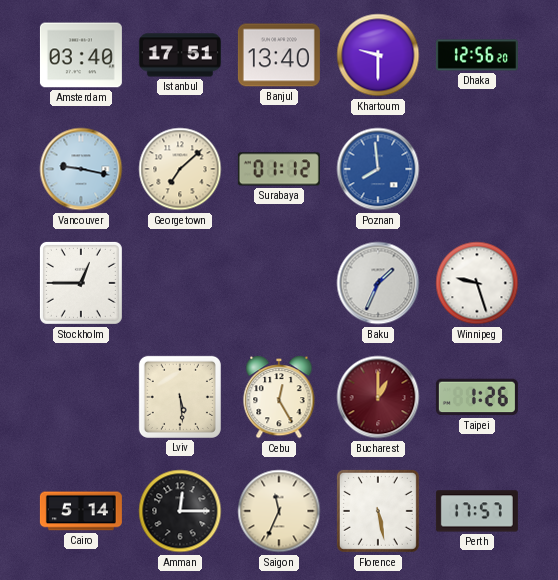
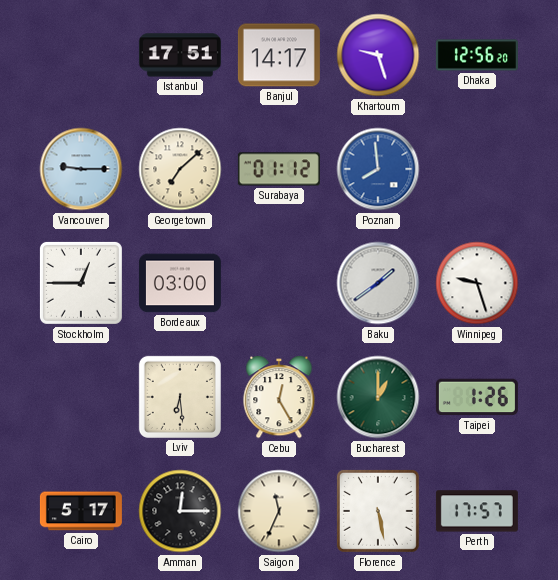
Amsterdam: 03:40 -> none
Banjul: 13:40 -> 14:17
Khartoum: 9:30 -> 9:27
Vancouver: 9:17 -> 9:15
Bordeaux: none -> 03:00
Baku: 1:34 -> 1:39
Lviv: 5:29 -> 6:29
Bucharest dial: burgundy -> green
Cairo: 5:14 -> 5:17
